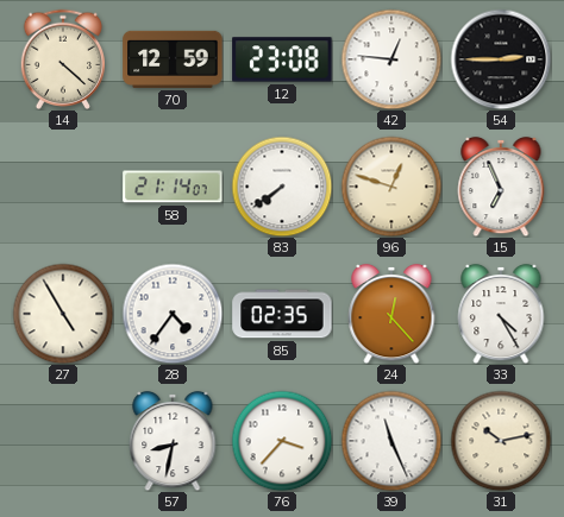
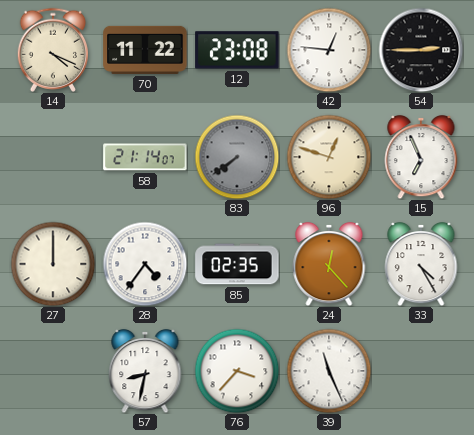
14: 4:22 -> 4:19
70: 12:59 -> 11:22
83 dial: white -> grey
27: 4:55 -> 12:00
31: 10:13 -> none
